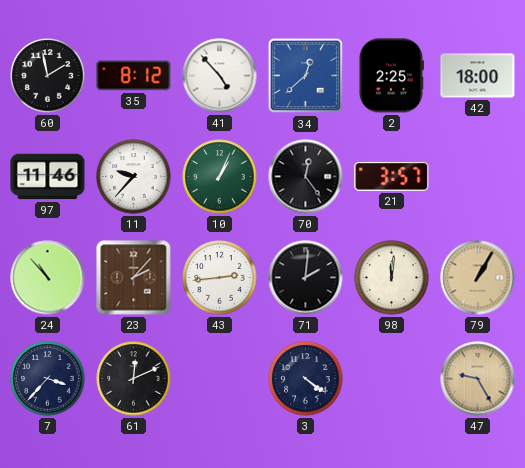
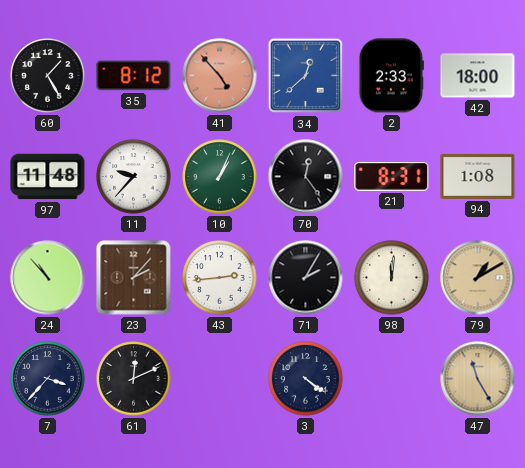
60: 1:58 -> 1:25
41 dial: white -> salmon
2: 2:25 -> 2:33
97: 11:46 -> 11:48
21: 3:57 -> 8:31
94: none -> 1:08
71: 2:01 -> 2:05
79: 1:05 -> 1:10
47: 9:25 -> 11:25
